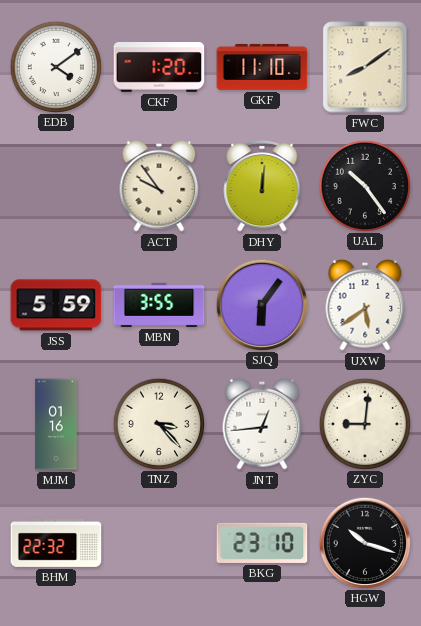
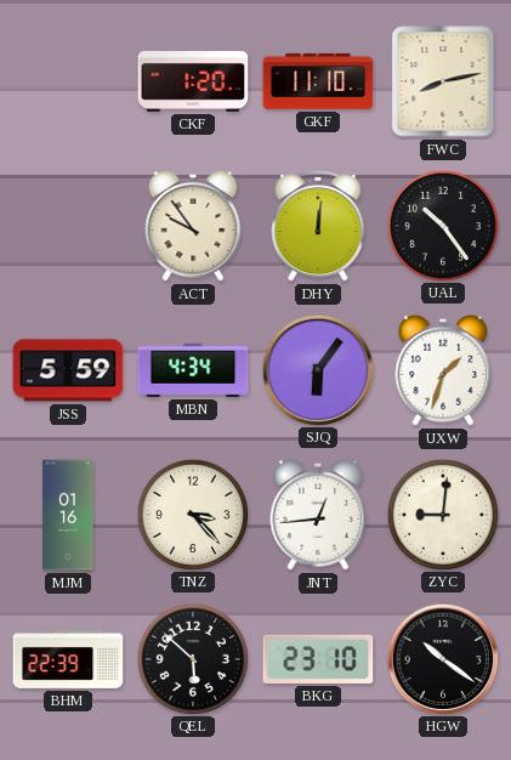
EDB: 4:09 -> none
FWC: 8:09 -> 8:13
MBN: 3:55 -> 4:34
UXW: 5:39 -> 1:33
BHM: 22:32 -> 22:39
QEL: none -> 5:52
HGW: 10:18 -> 10:21
